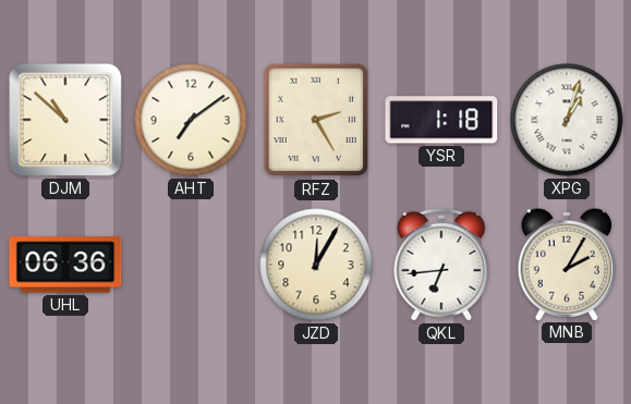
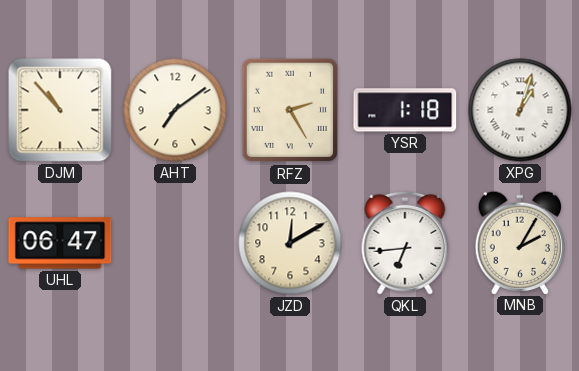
DJM: 10:52 -> 10:53
UHL: 06:36 -> 06:47
JZD: 12:05 -> 12:10
